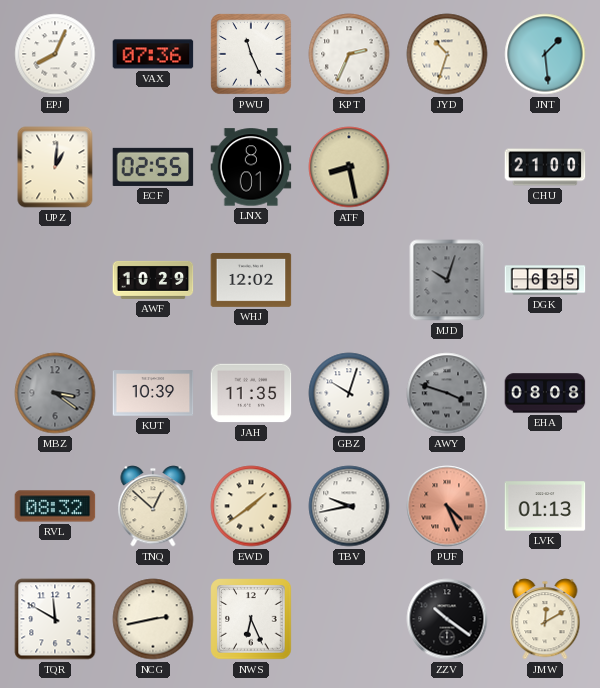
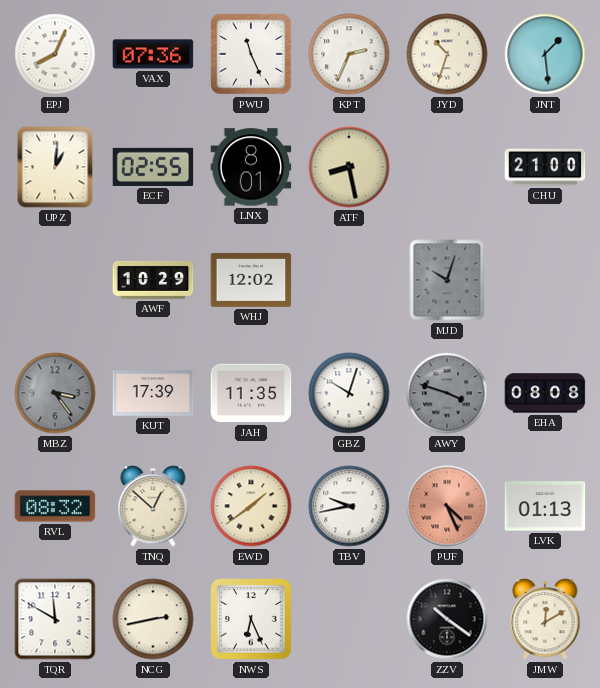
DGK: 6:35 -> none
MBZ: 3:21 -> 3:24
KUT: 10:39 -> 17:39
